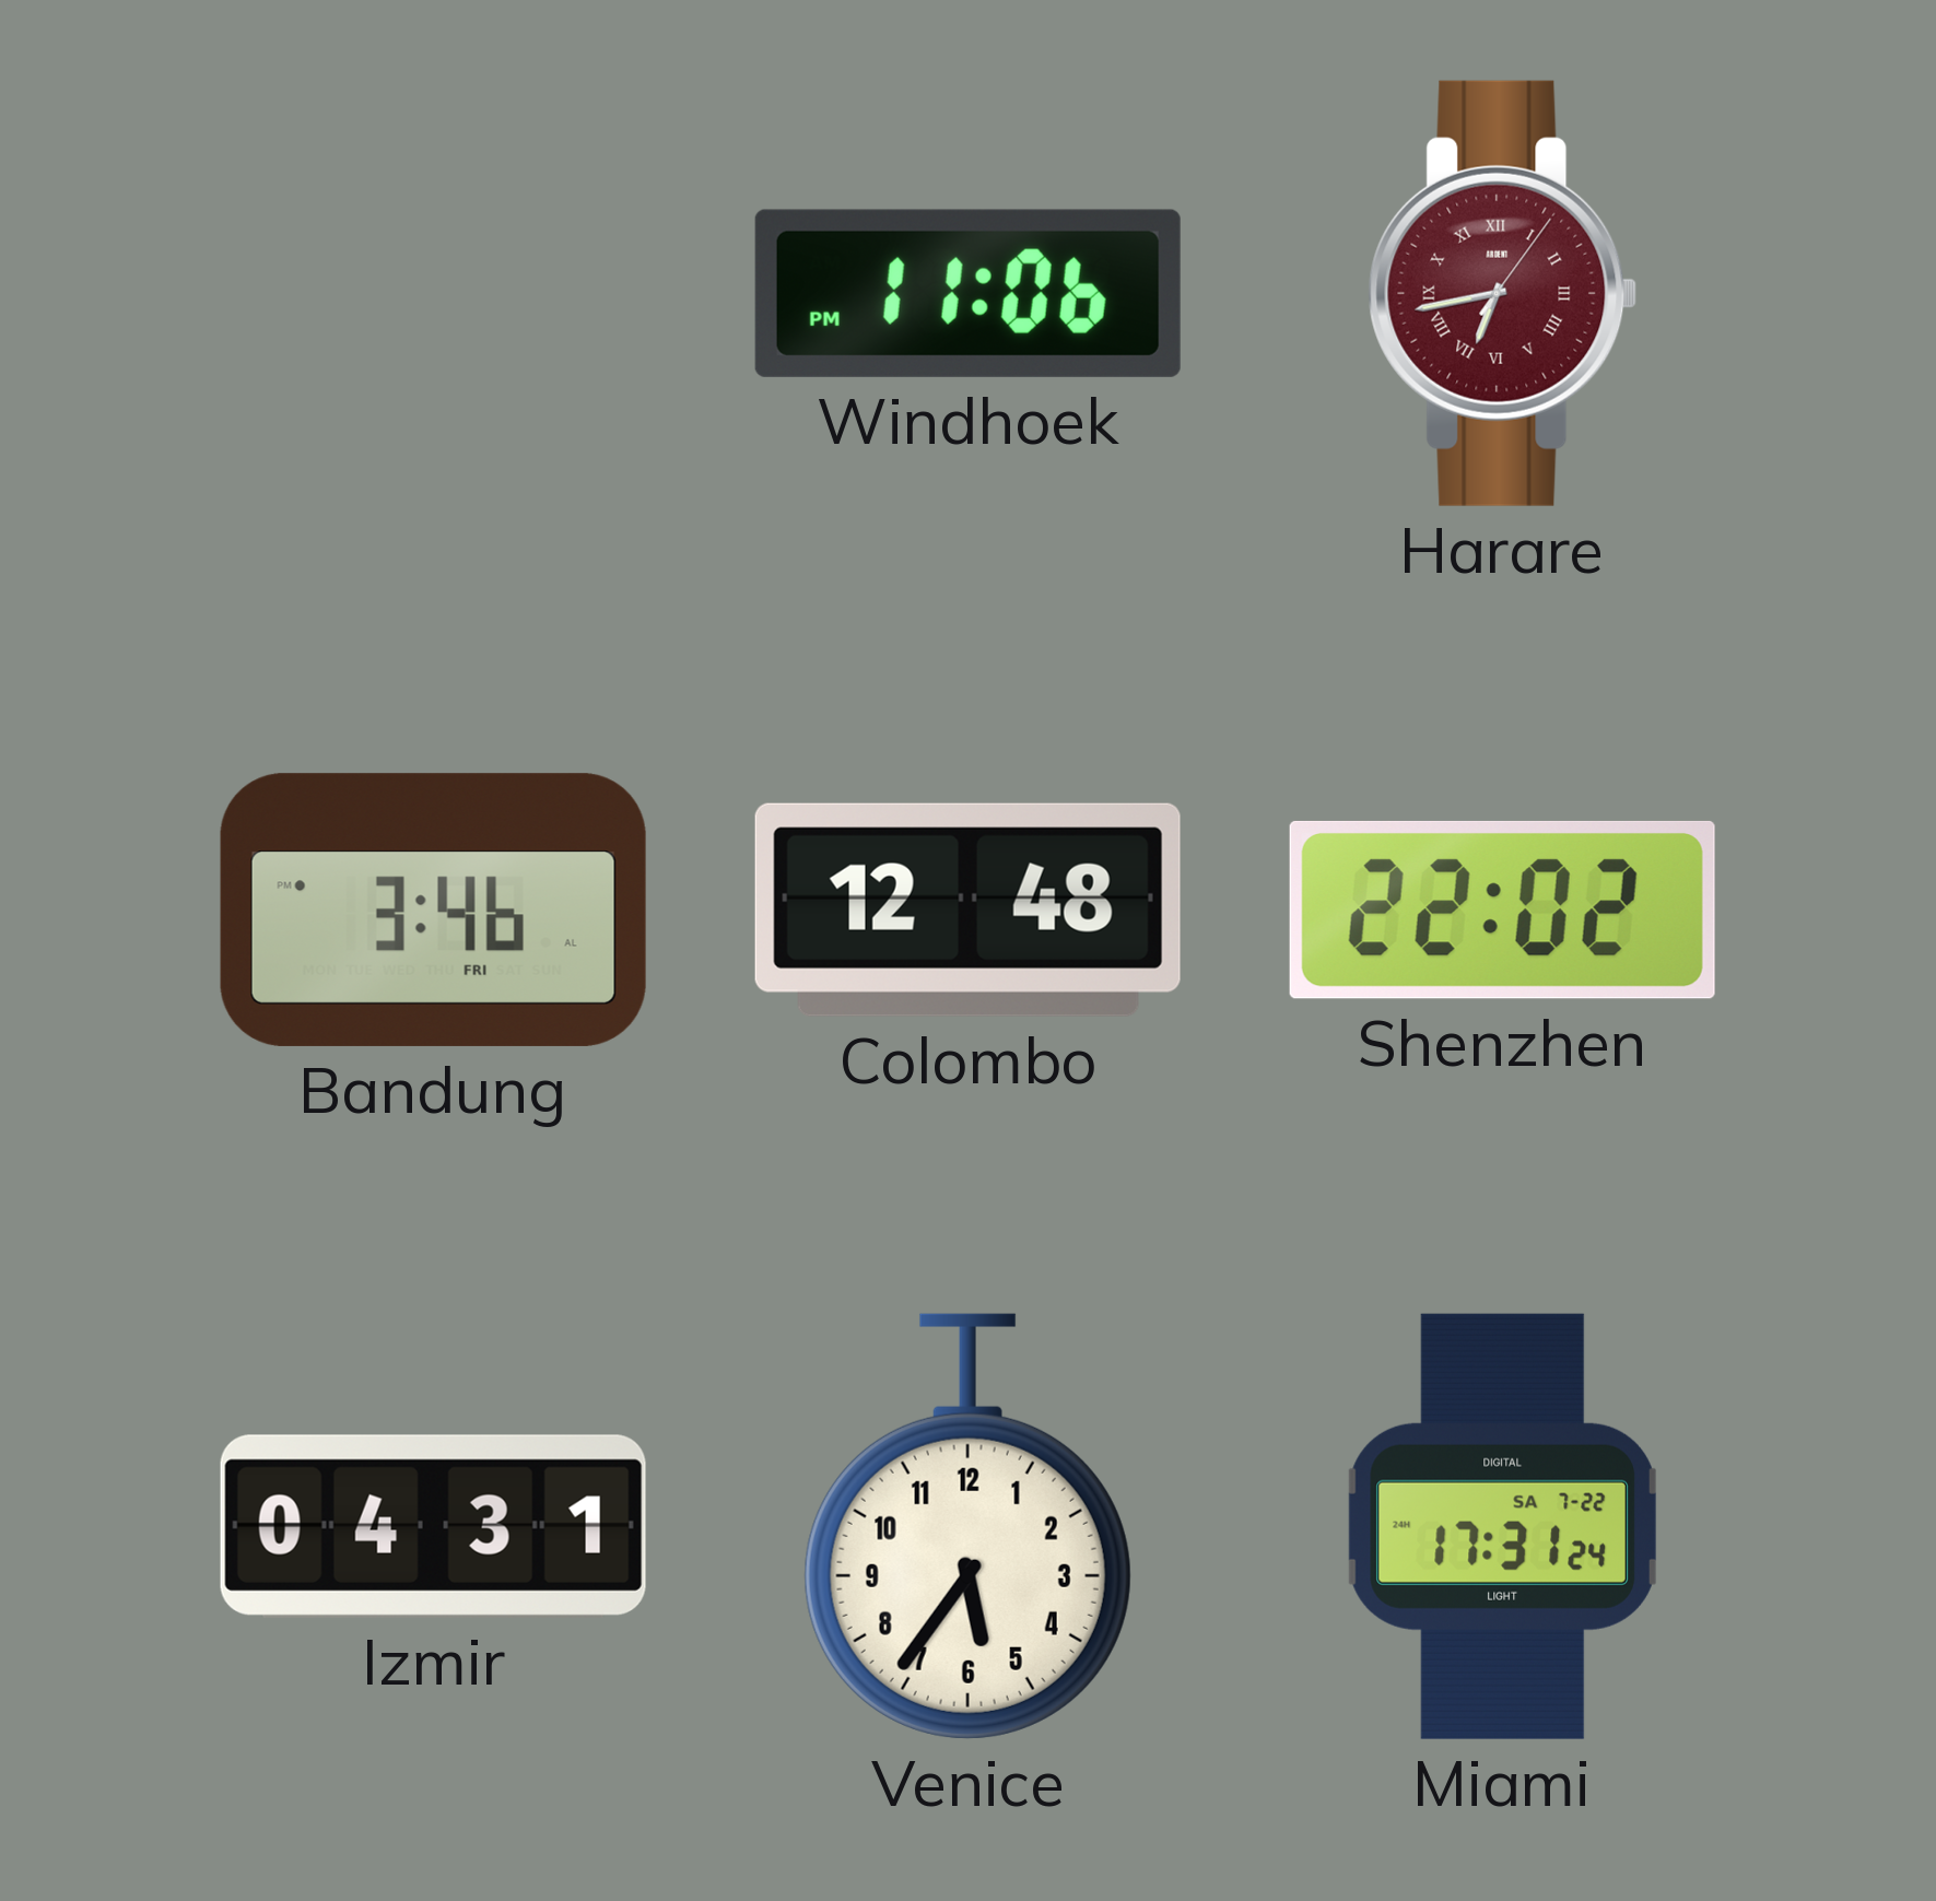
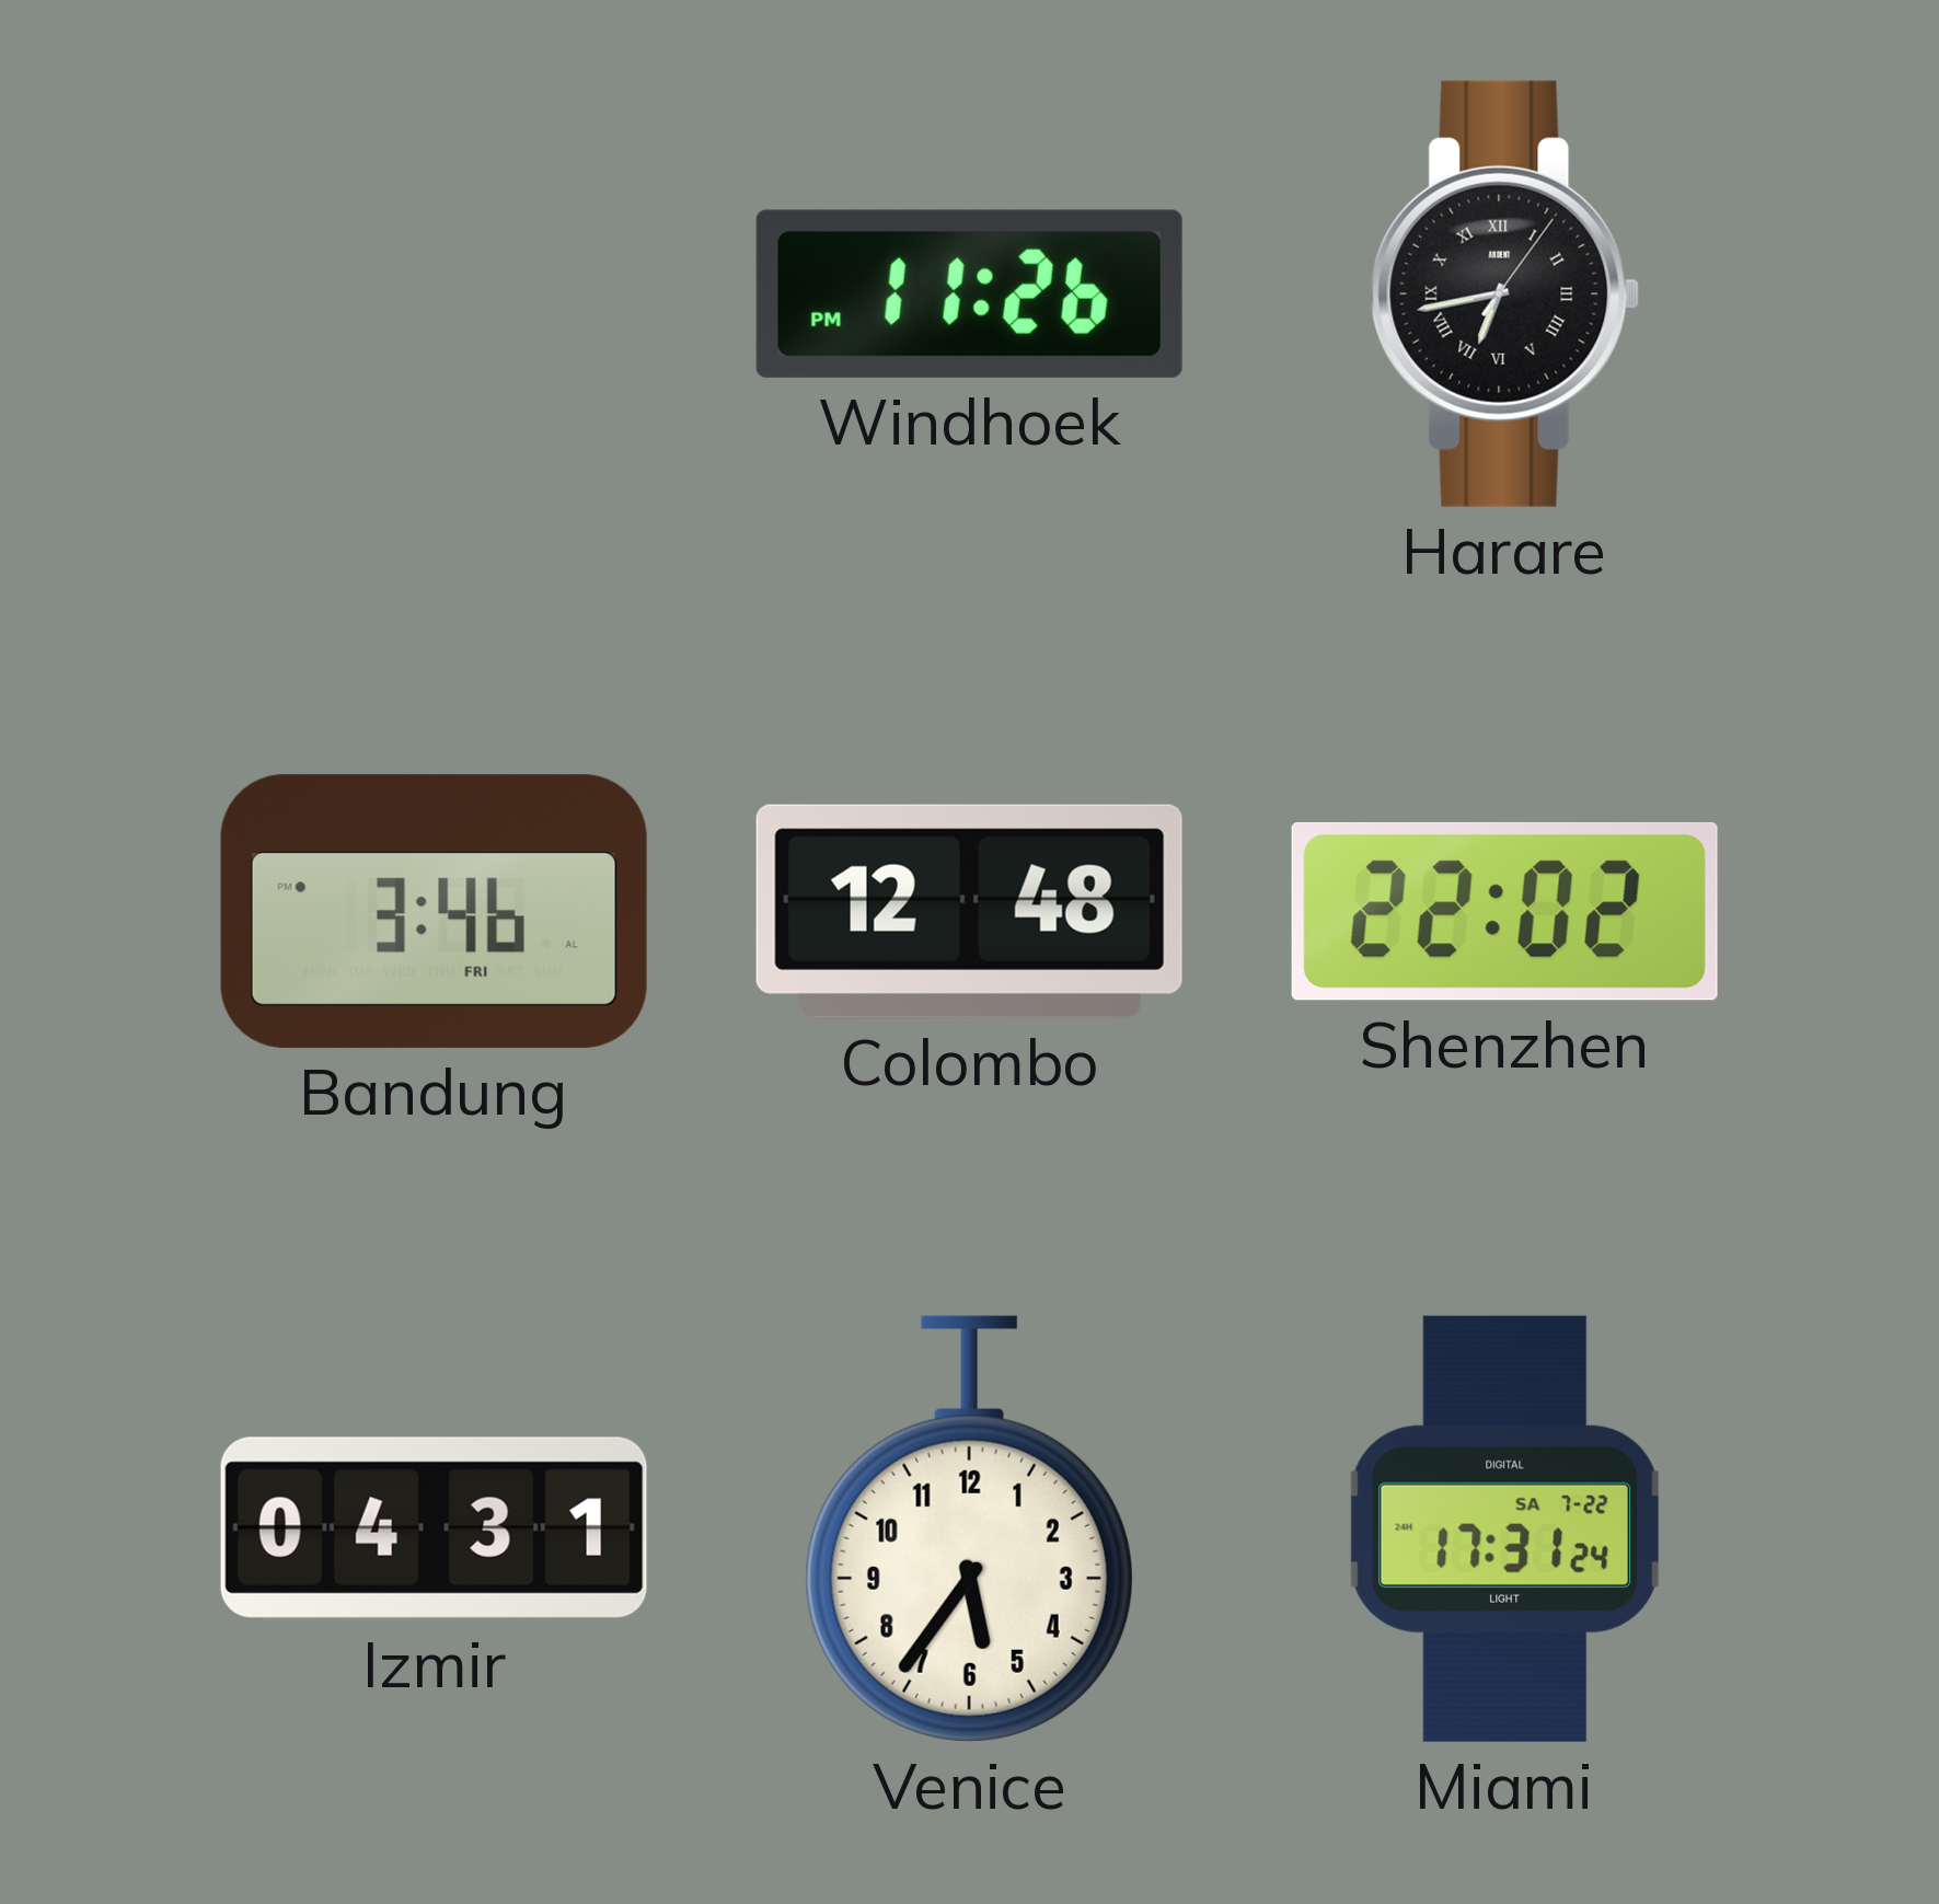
Windhoek: 11:06 -> 11:26
Harare dial: burgundy -> black
